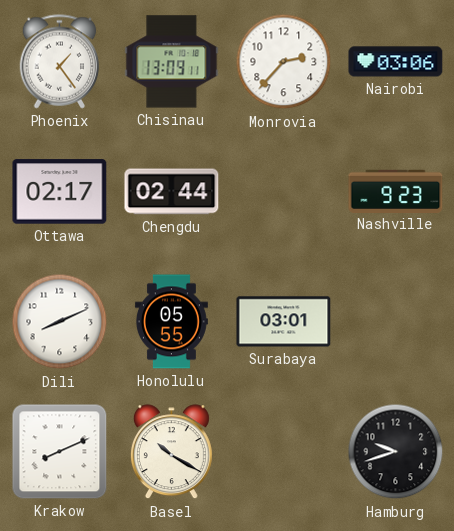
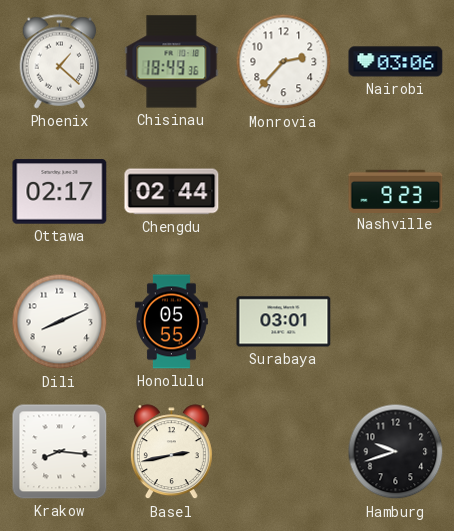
Phoenix: 1:24 -> 1:22
Chisinau: 13:09 -> 18:49
Krakow: 8:11 -> 8:16
Basel: 10:20 -> 2:43
